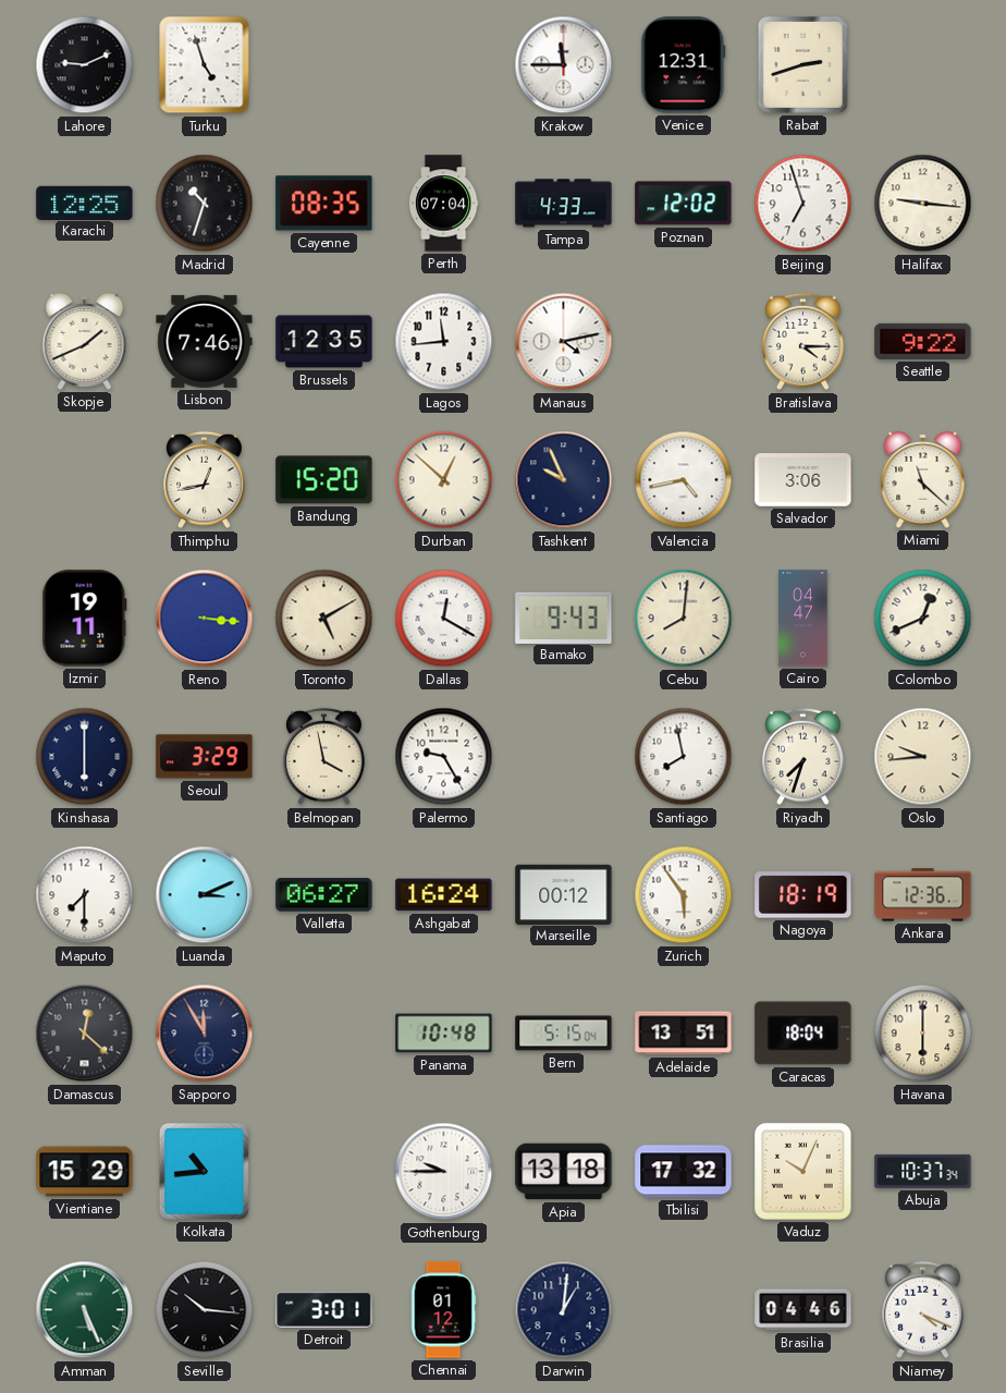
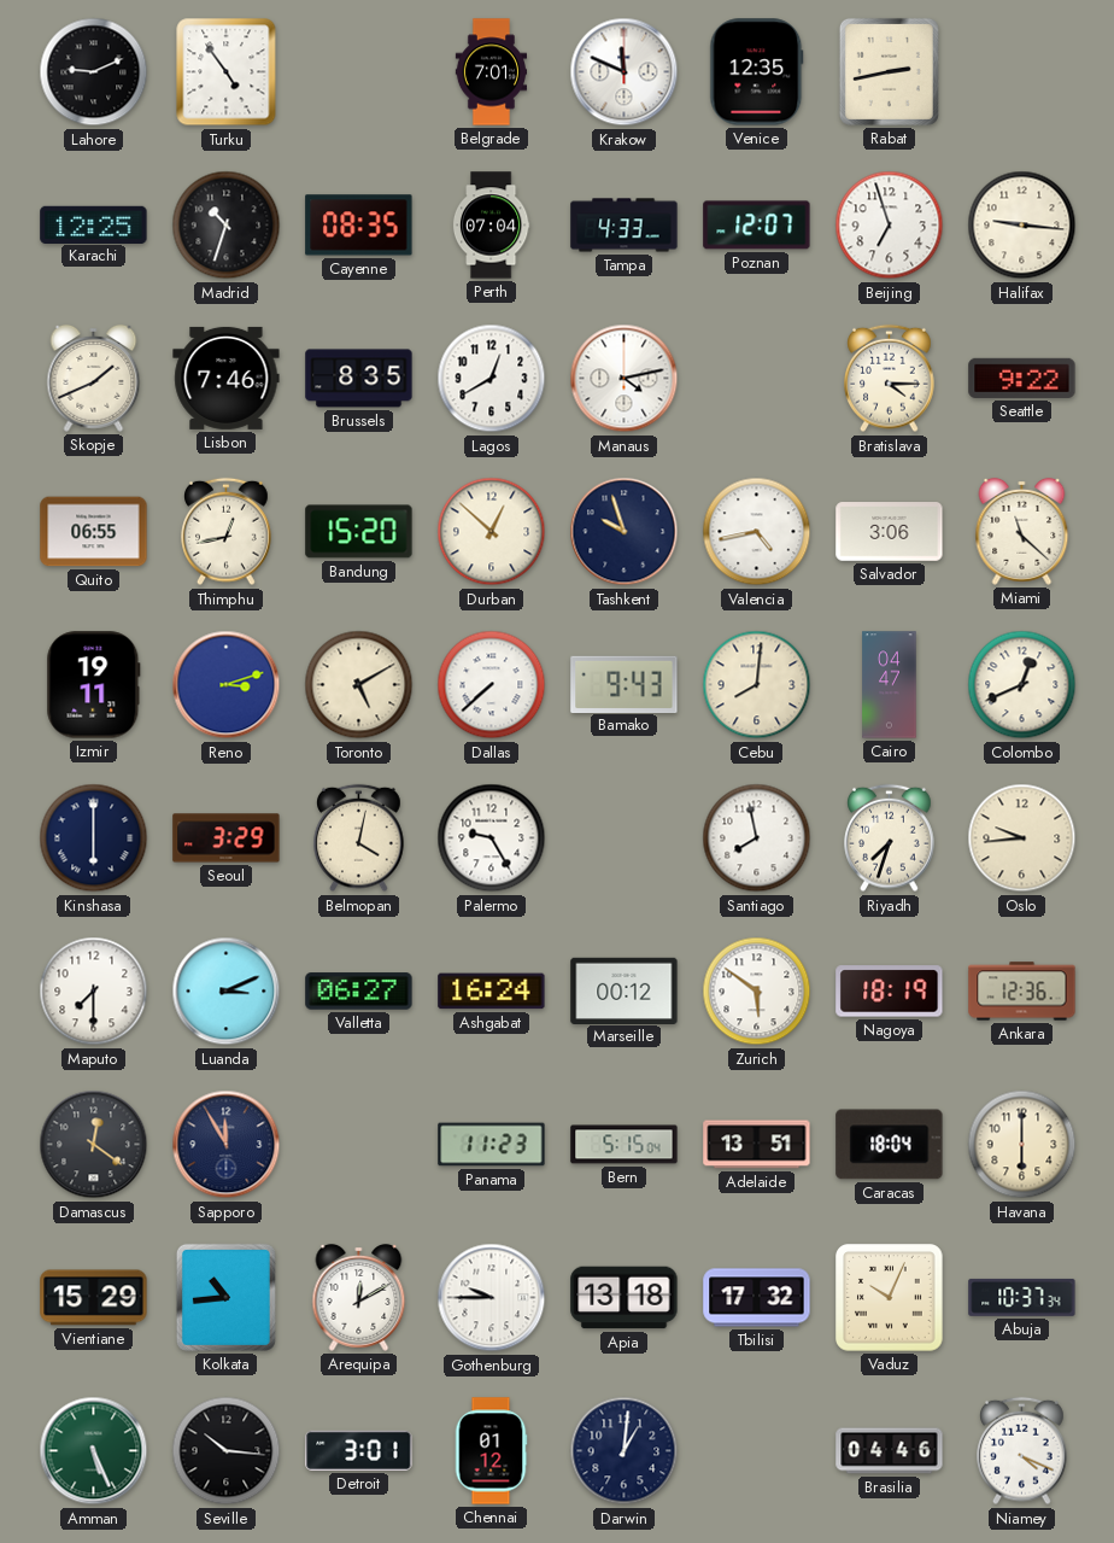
Turku: 4:57 -> 4:54
Belgrade: none -> 7:01
Krakow: 11:45 -> 11:49
Venice: 12:31 -> 12:35
Rabat: 2:42 -> 2:43
Poznan: 12:02 -> 12:07
Brussels: 12:35 -> 8:35
Lagos: 11:44 -> 12:40
Quito: none -> 06:55
Tashkent: 9:56 -> 9:57
Reno: 3:16 -> 3:12
Dallas: 12:20 -> 7:38
Belmopan: 3:58 -> 4:02
Zurich: 5:54 -> 5:51
Damascus: 12:22 -> 12:21
Panama: 10:48 -> 11:23
Arequipa: none -> 12:10
